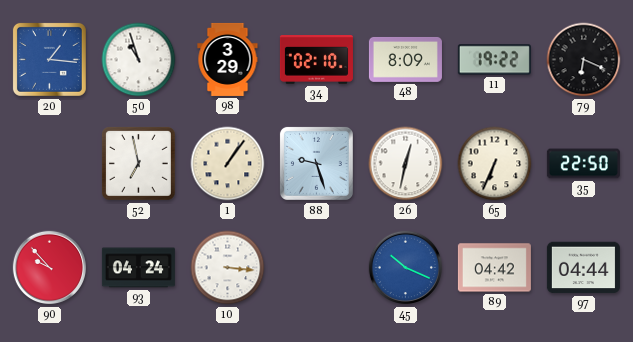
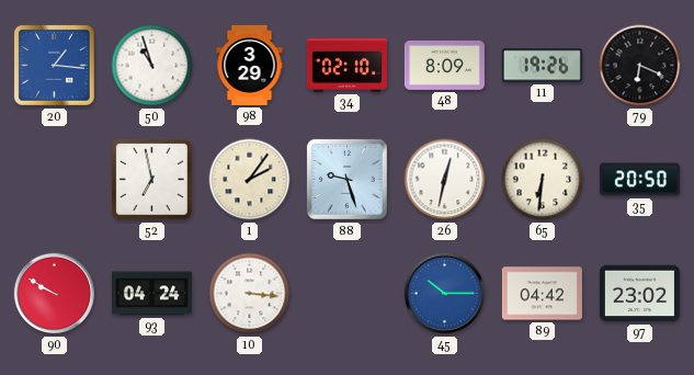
11: 19:22 -> 19:26
1: 1:06 -> 2:06
65: 6:34 -> 6:31
35: 22:50 -> 20:50
90: 9:53 -> 9:50
45: 10:19 -> 10:15
97: 04:44 -> 23:02
